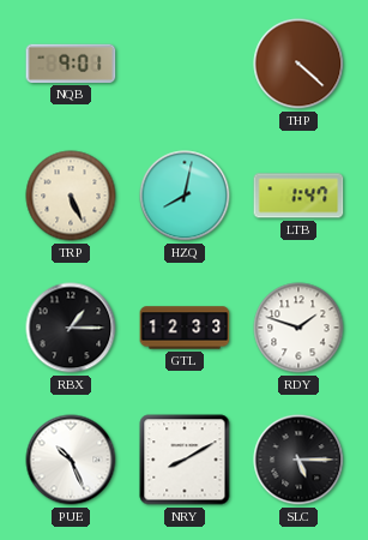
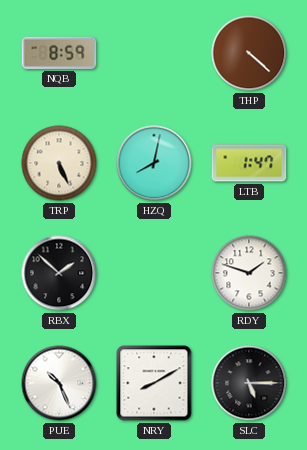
NQB: 9:01 -> 8:59
RBX: 1:15 -> 1:52
GTL: 12:33 -> none
